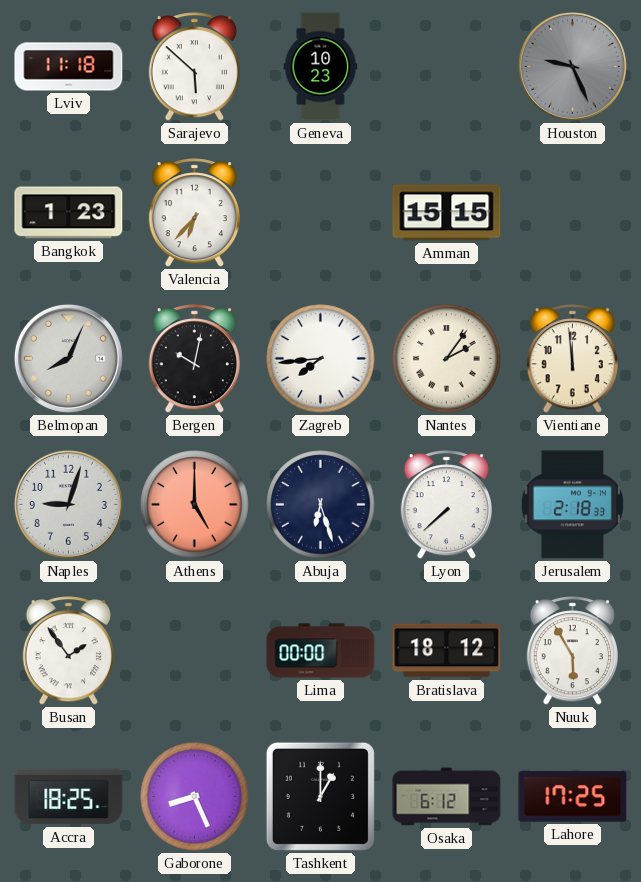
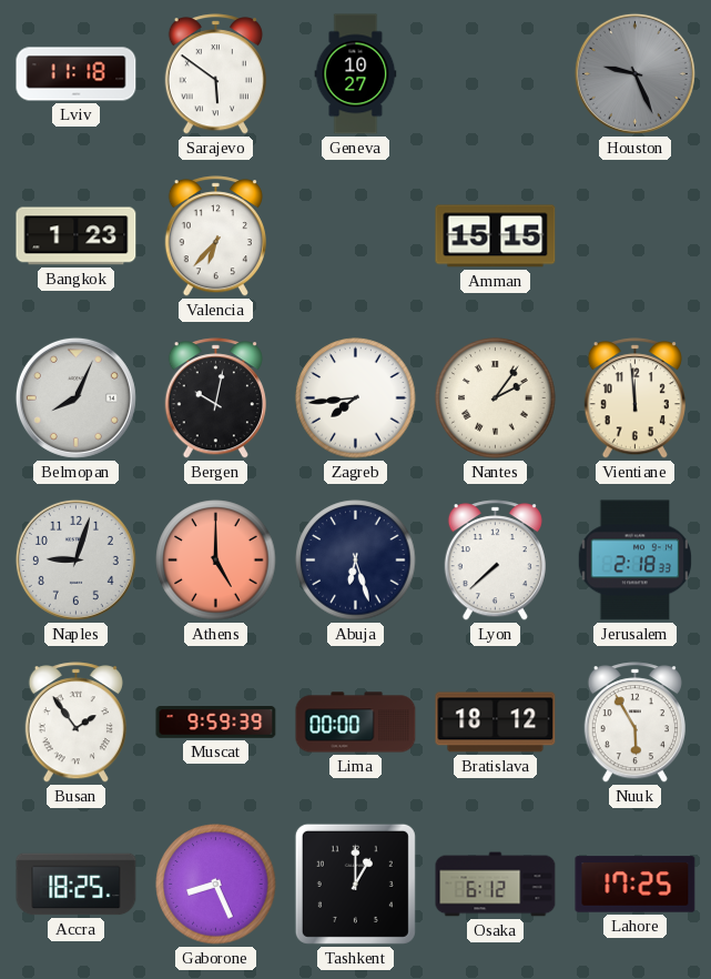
Sarajevo: 5:52 -> 5:51
Geneva: 10:23 -> 10:27
Muscat: none -> 9:59
